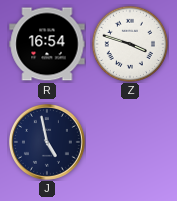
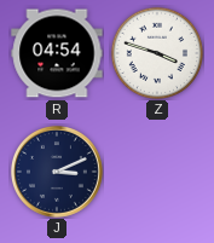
R: 16:54 -> 04:54
J: 4:58 -> 3:11
